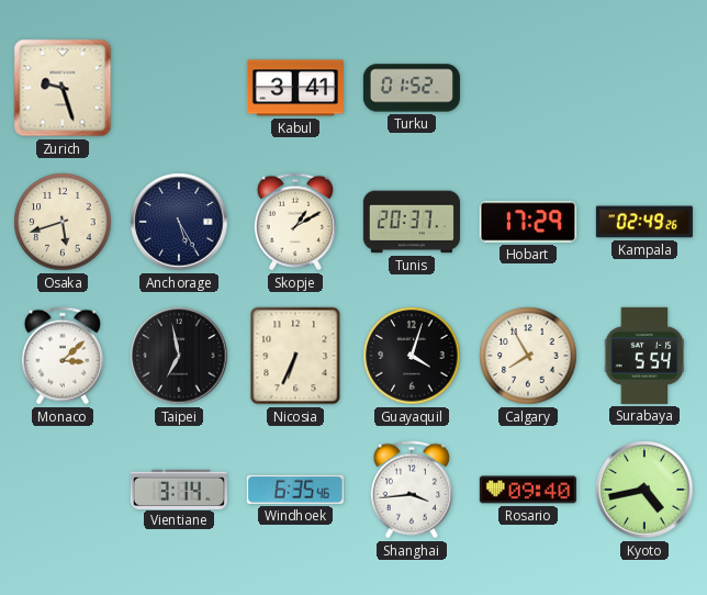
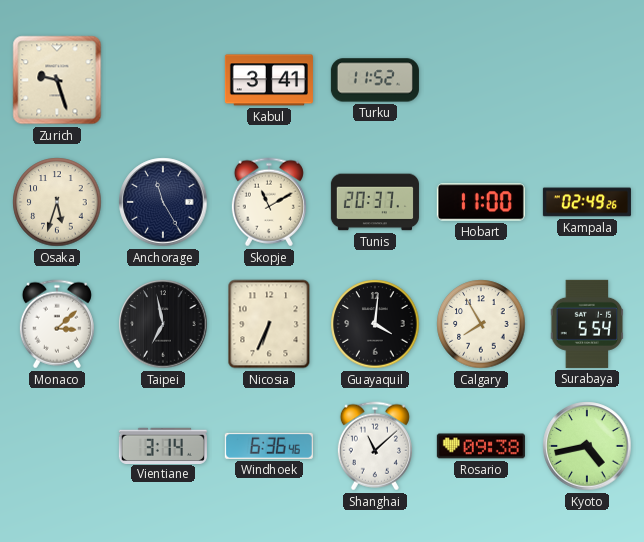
Turku: 01:52 -> 11:52
Osaka: 5:42 -> 5:33
Anchorage: 5:25 -> 11:25
Skopje: 1:10 -> 11:10
Hobart: 17:29 -> 11:00
Guayaquil: 4:03 -> 4:01
Windhoek: 6:35 -> 6:36
Shanghai: 3:44 -> 11:08
Rosario: 09:40 -> 09:38
